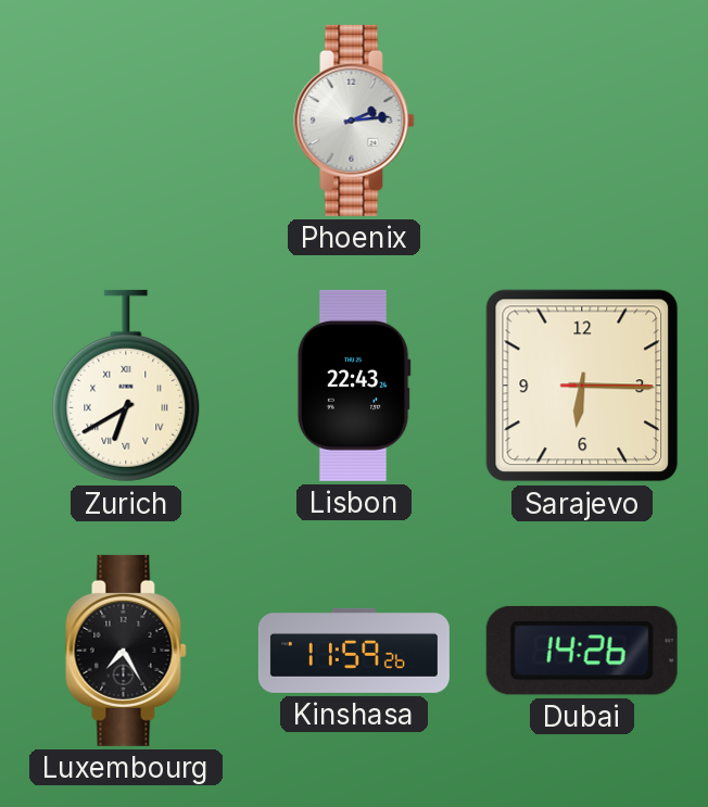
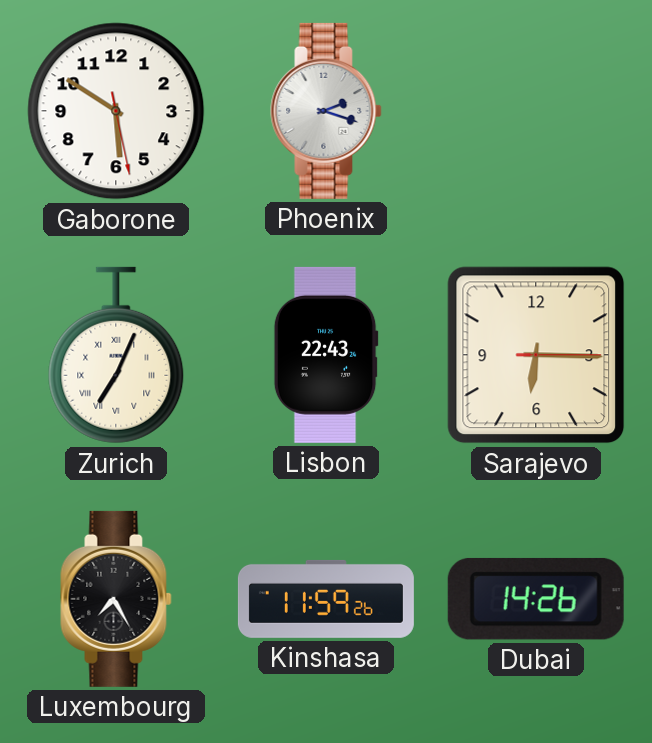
Gaborone: none -> 5:50
Phoenix: 2:14 -> 2:18
Zurich: 6:40 -> 7:04
